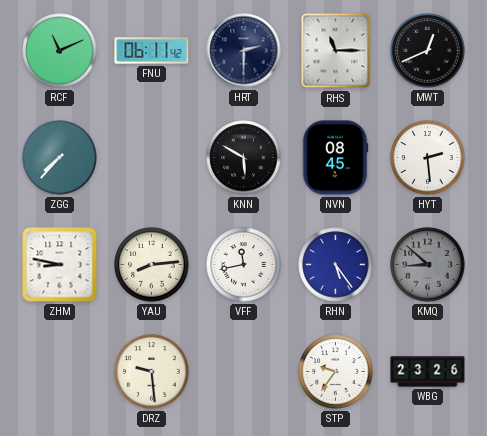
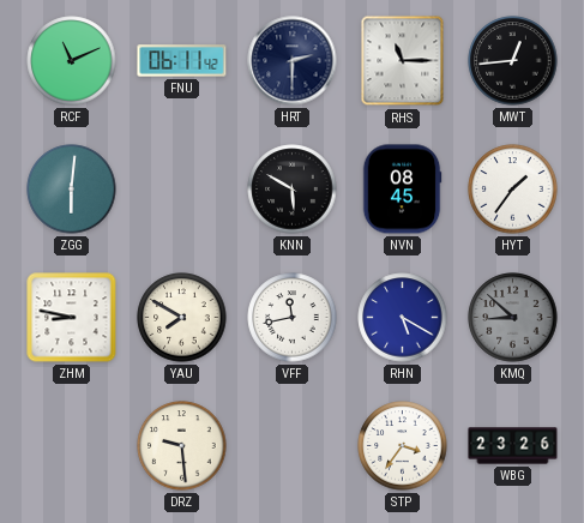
MWT: 12:41 -> 12:44
ZGG: 7:37 -> 6:01
HYT: 2:29 -> 1:36
YAU: 8:14 -> 7:50
RHN: 5:24 -> 5:20
STP: 9:36 -> 3:36
